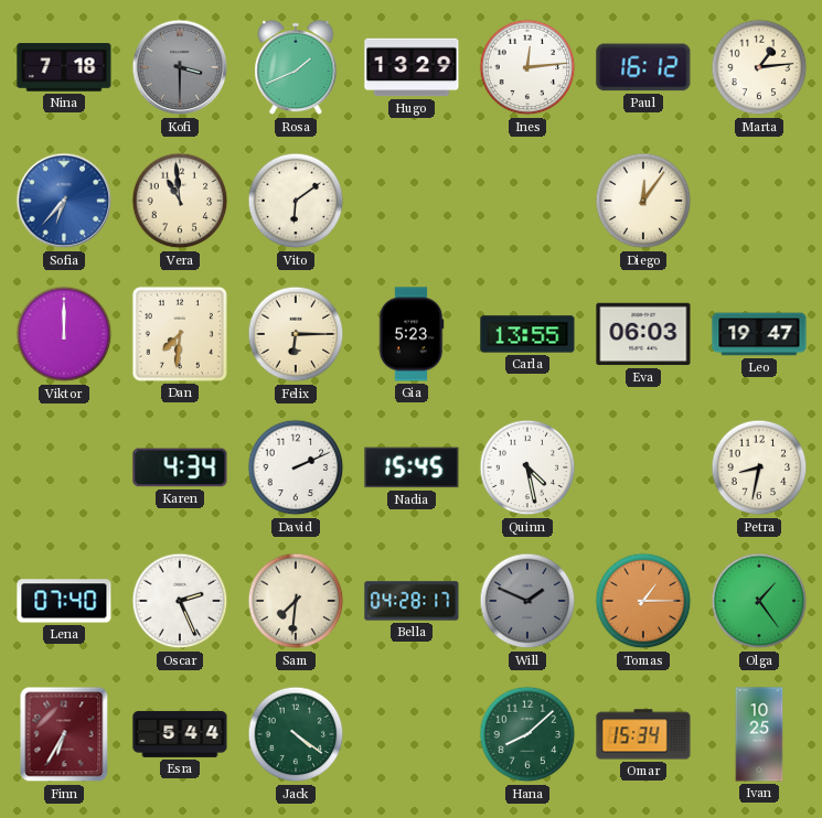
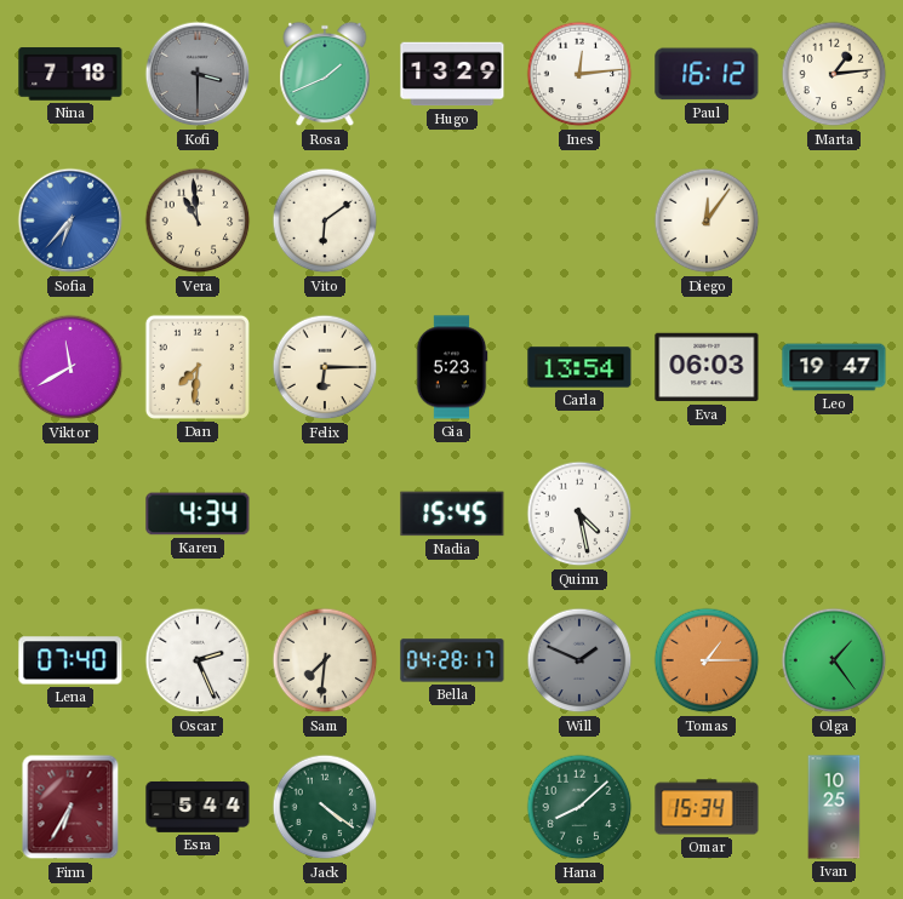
Viktor: 12:00 -> 11:40
Carla: 13:55 -> 13:54
David: 2:11 -> none
Petra: 8:32 -> none
